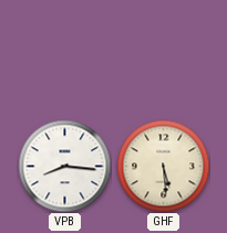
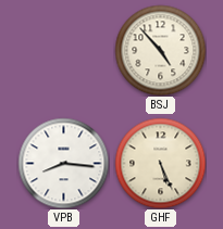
BSJ: none -> 4:53
GHF: 5:29 -> 5:26
